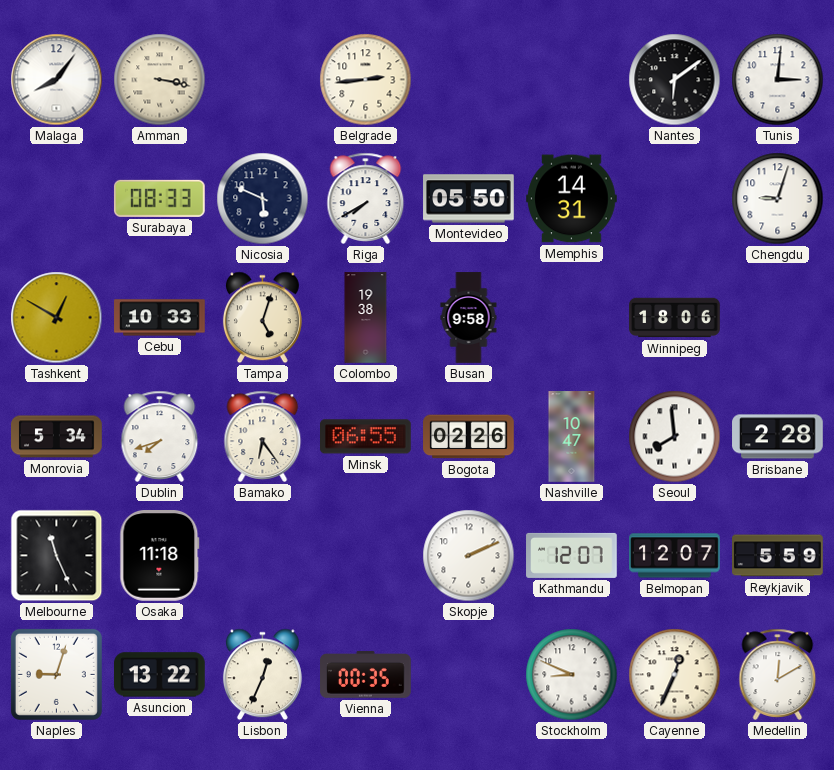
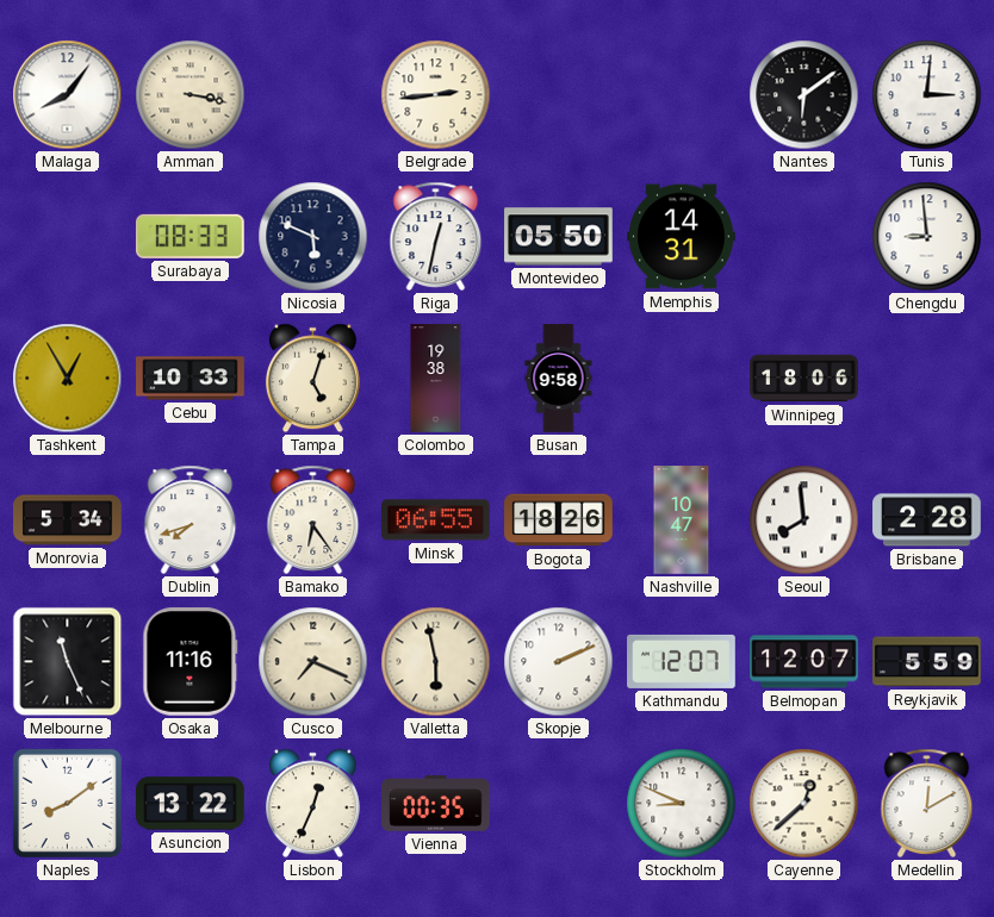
Riga: 7:40 -> 12:32
Chengdu: 9:03 -> 8:59
Tashkent: 12:50 -> 12:55
Bogota: 02:26 -> 18:26
Osaka: 11:18 -> 11:16
Cusco: none -> 7:19
Valletta: none -> 5:58
Naples: 9:03 -> 8:09
Cayenne: 12:34 -> 12:38
